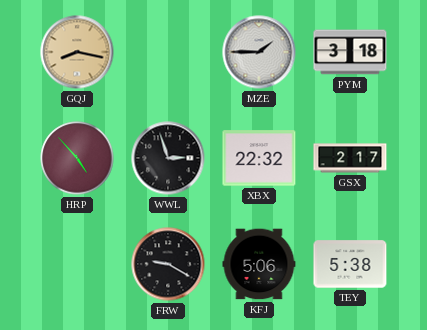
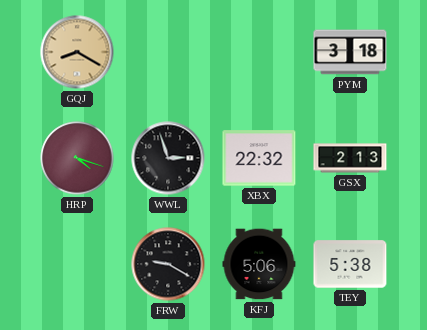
GQJ: 8:17 -> 8:20
MZE: 1:45 -> none
HRP: 4:53 -> 4:18
GSX: 2:17 -> 2:13
